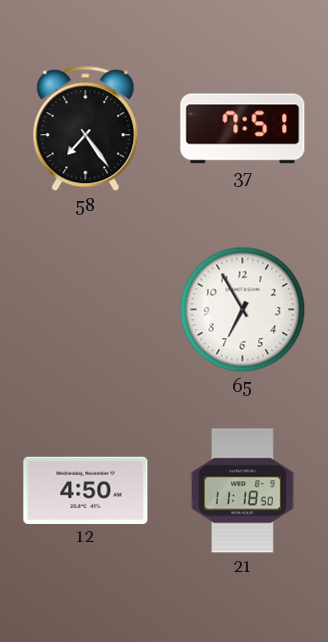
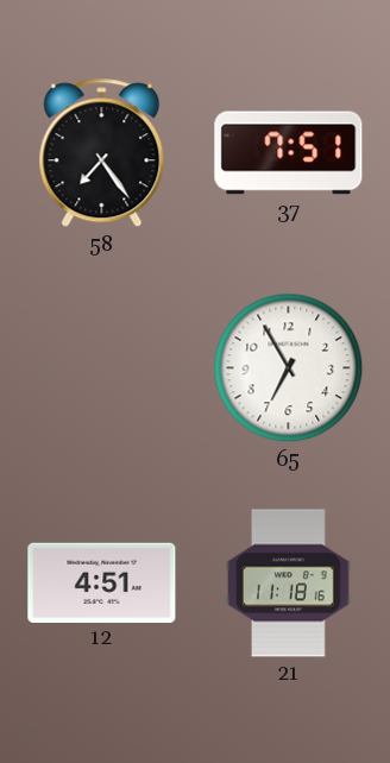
12: 4:50 -> 4:51
21: 11:18:50 -> 11:18:16
